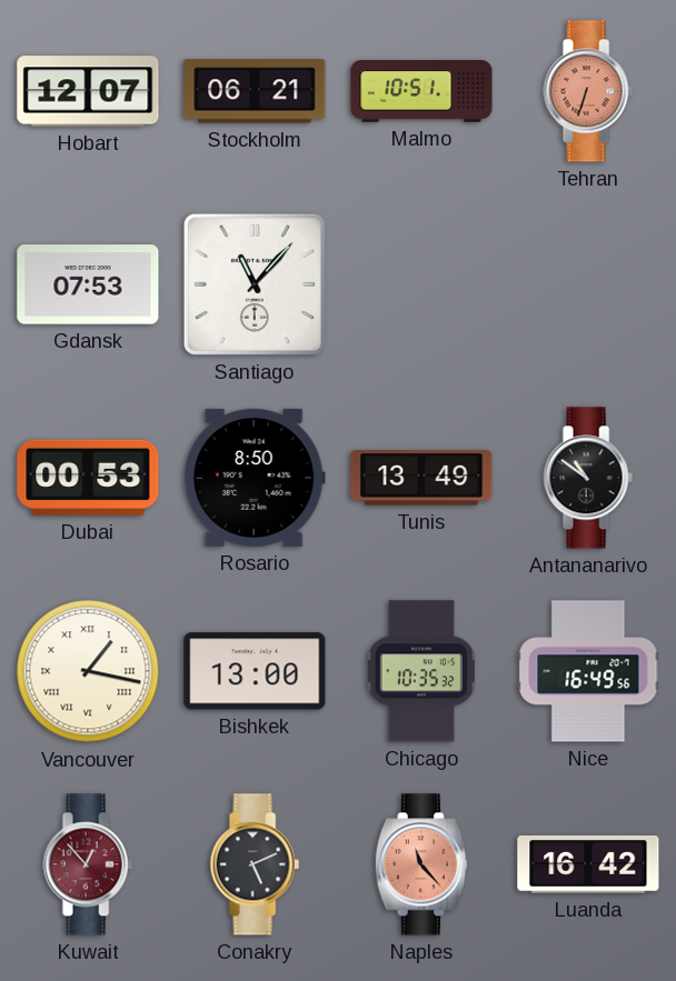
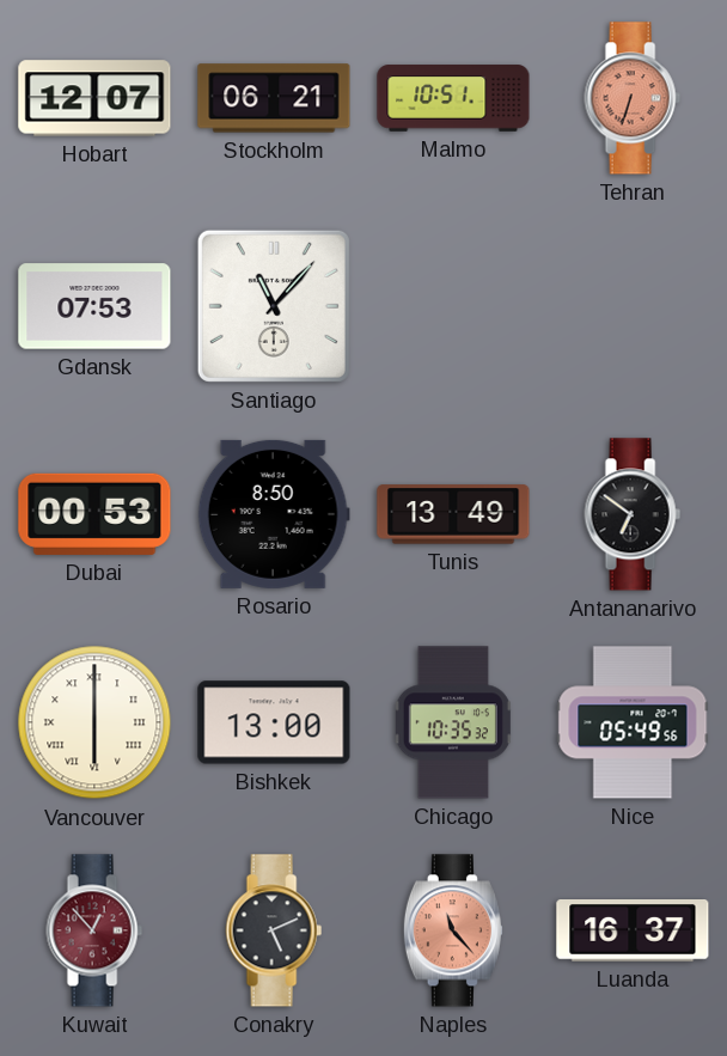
Antananarivo: 10:51 -> 6:51
Vancouver: 1:17 -> 6:00
Nice: 16:49 -> 05:49
Luanda: 16:42 -> 16:37
